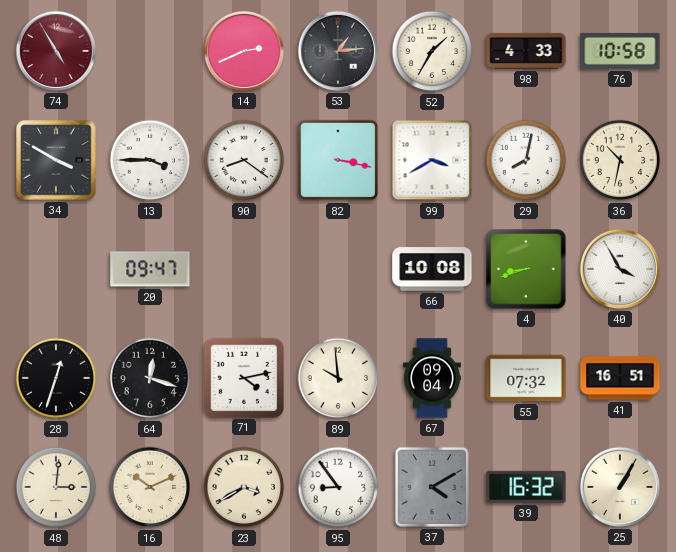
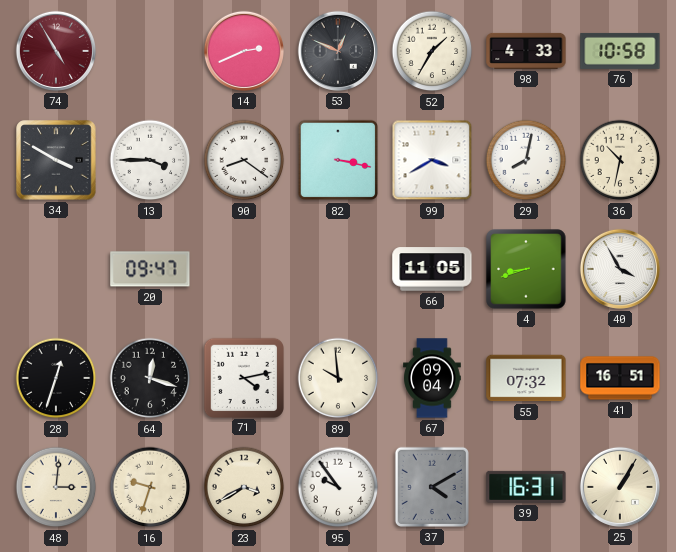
53: 1:14 -> 12:49
66: 10:08 -> 11:05
16: 10:11 -> 9:33
95: 8:54 -> 9:54
39: 16:32 -> 16:31
